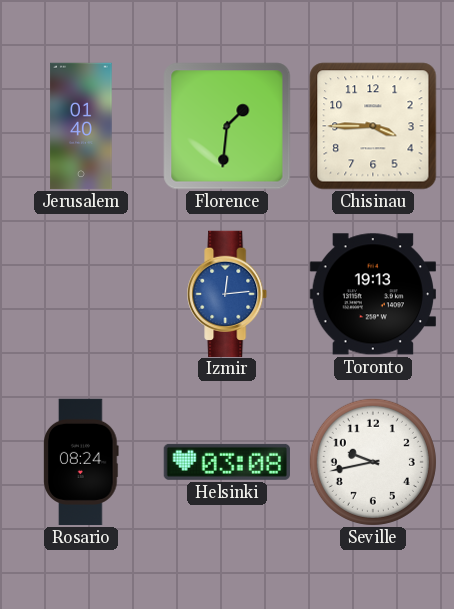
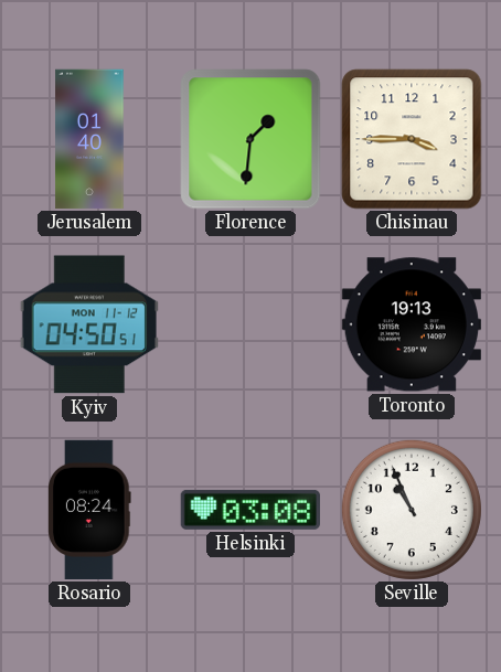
Kyiv: none -> 04:50
Izmir: 12:14 -> none
Seville: 9:43 -> 10:56
